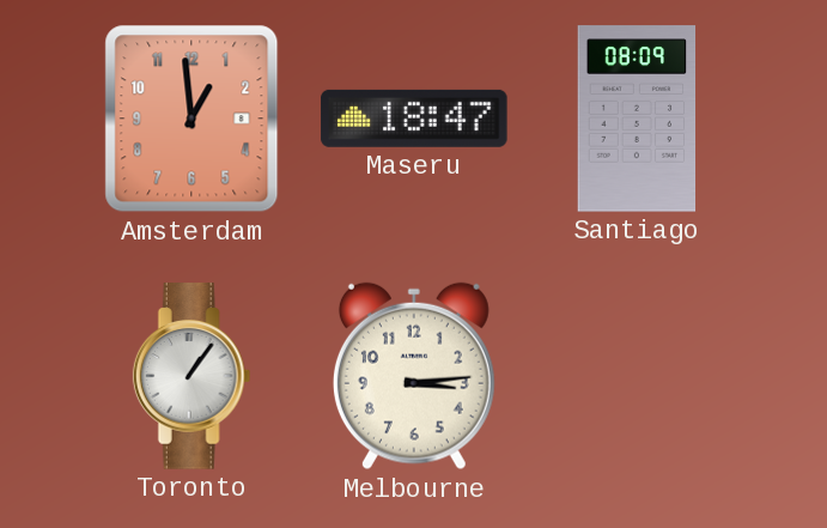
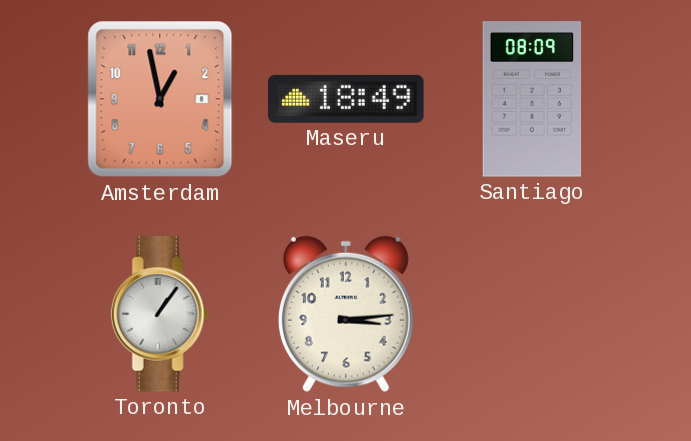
Amsterdam: 12:59 -> 12:58
Maseru: 18:47 -> 18:49
